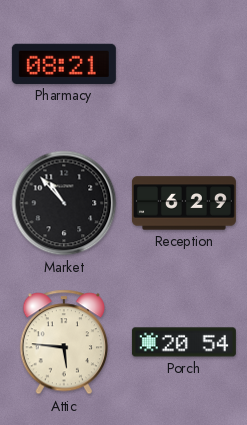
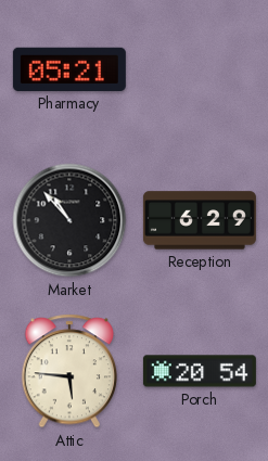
Pharmacy: 08:21 -> 05:21
